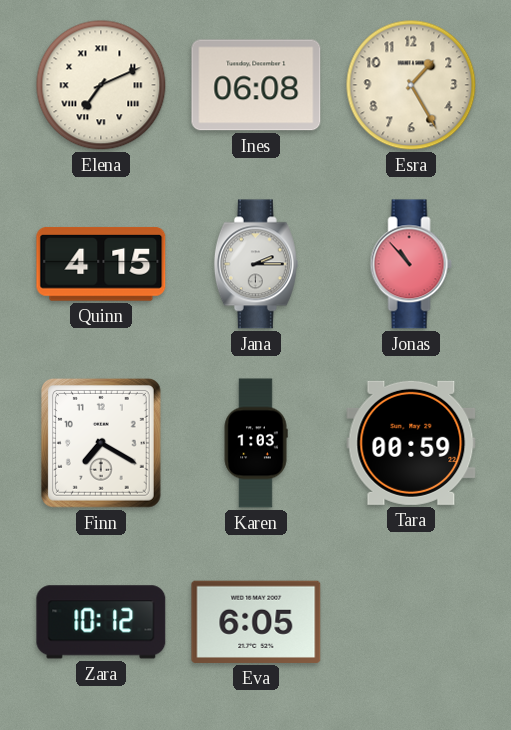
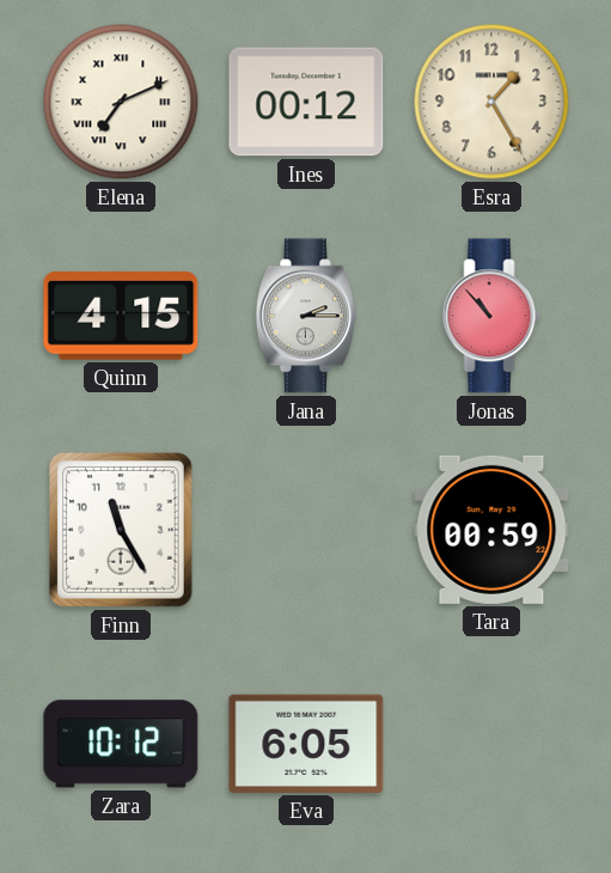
Ines: 06:08 -> 00:12
Finn: 7:20 -> 11:25
Karen: 1:03 -> none
